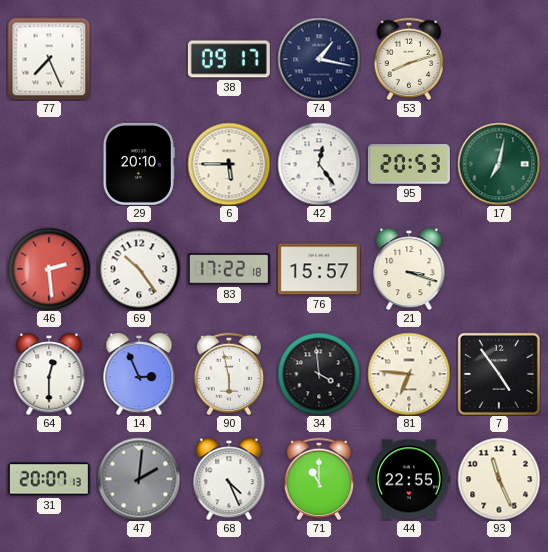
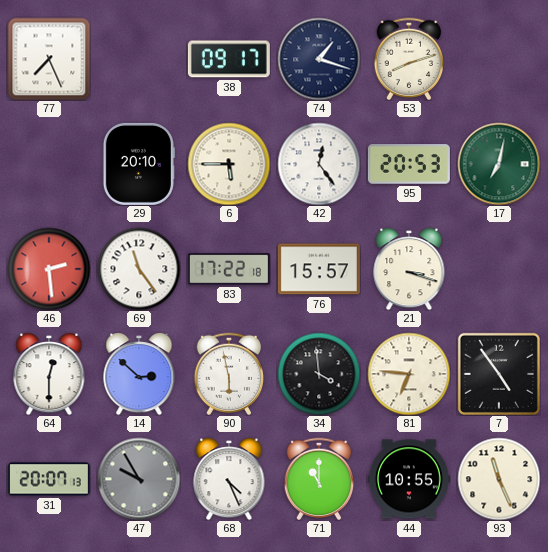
74: 1:17 -> 1:18
69: 10:24 -> 11:24
14: 2:56 -> 2:52
47: 2:01 -> 9:55
44: 22:55 -> 10:55
